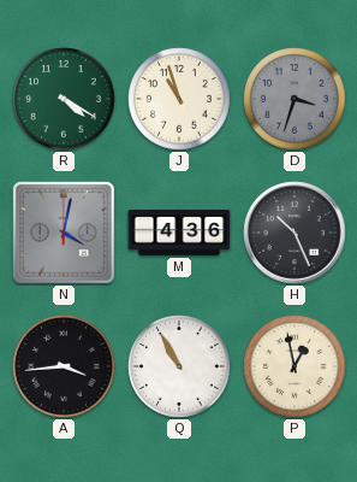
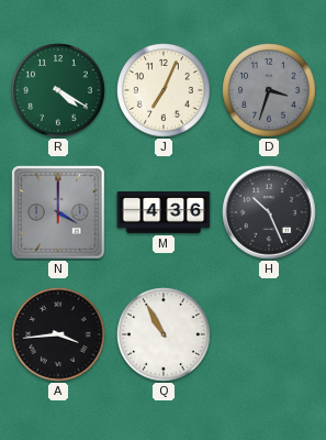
J: 10:57 -> 7:04
N: 4:02 -> 4:00
P: 12:58 -> none
